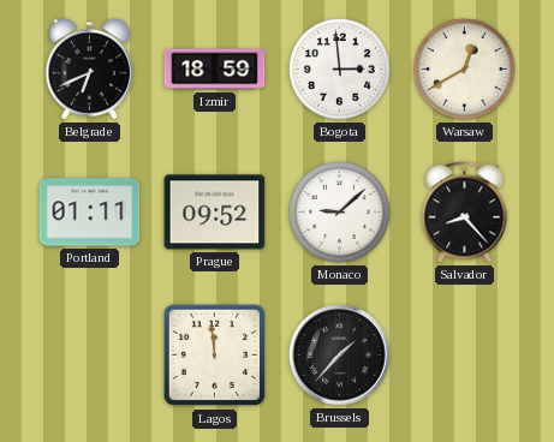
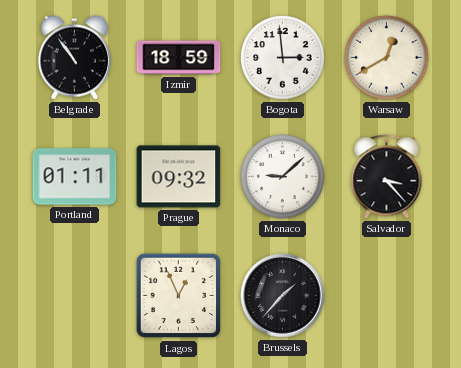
Belgrade: 6:41 -> 10:54
Prague: 09:52 -> 09:32
Salvador: 8:23 -> 3:23
Lagos: 11:59 -> 12:56
